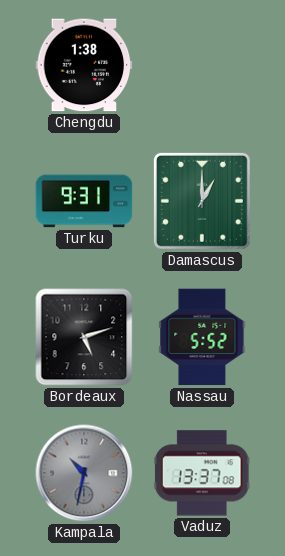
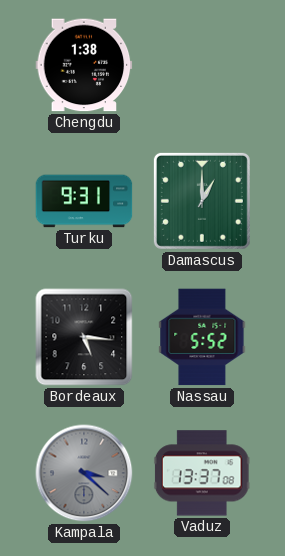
Bordeaux: 5:12 -> 5:16
Kampala: 10:32 -> 3:22
